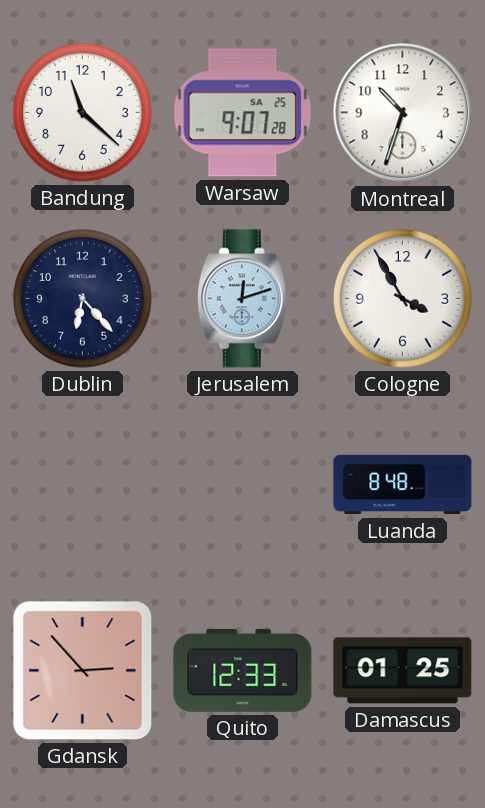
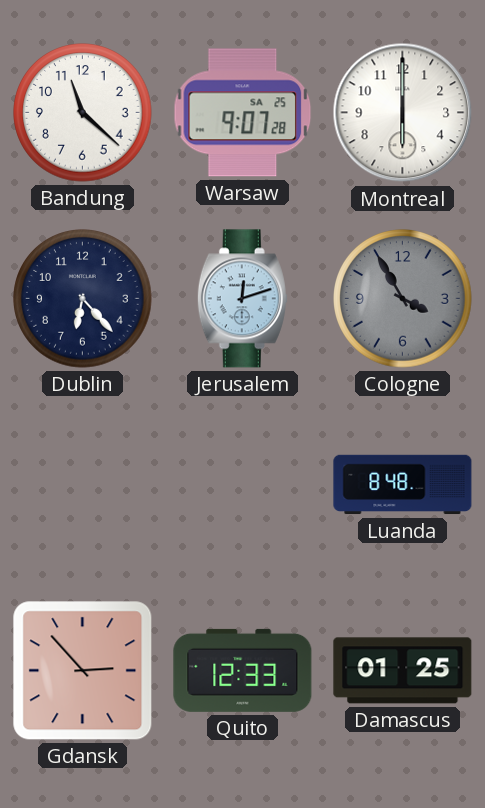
Montreal: 10:33 -> 6:00
Cologne dial: white -> grey
